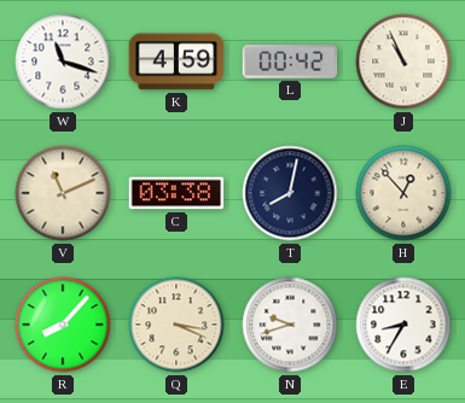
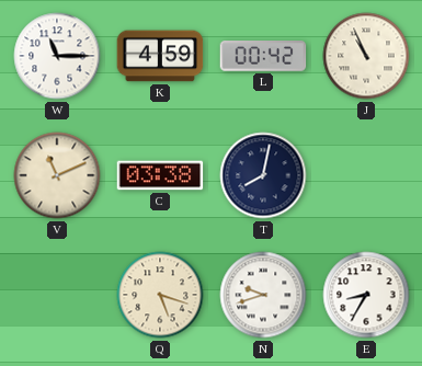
W: 11:18 -> 11:15
H: 12:53 -> none
R: 8:07 -> none
Q: 3:19 -> 5:18
